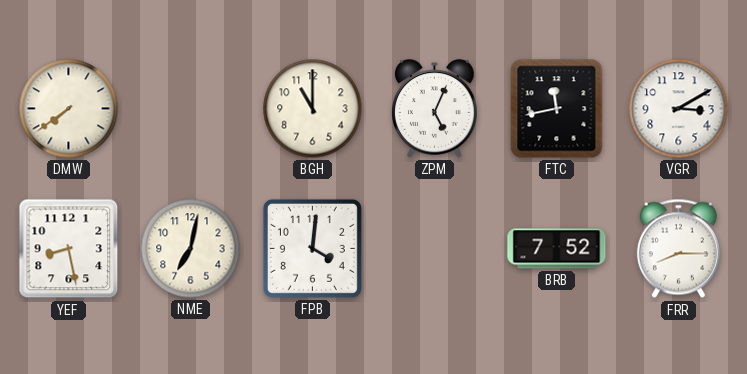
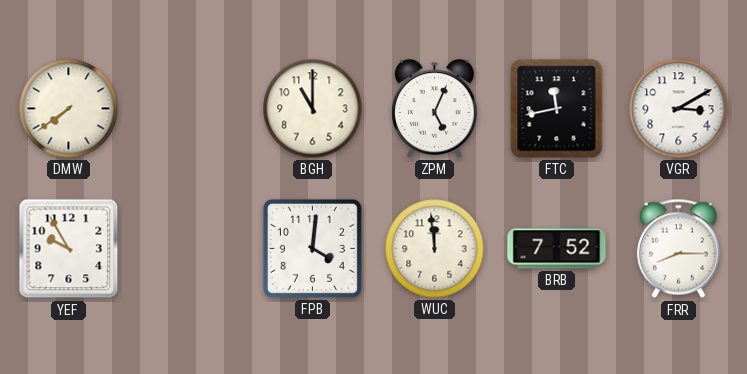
YEF: 8:28 -> 9:55
NME: 7:02 -> none
WUC: none -> 11:59
